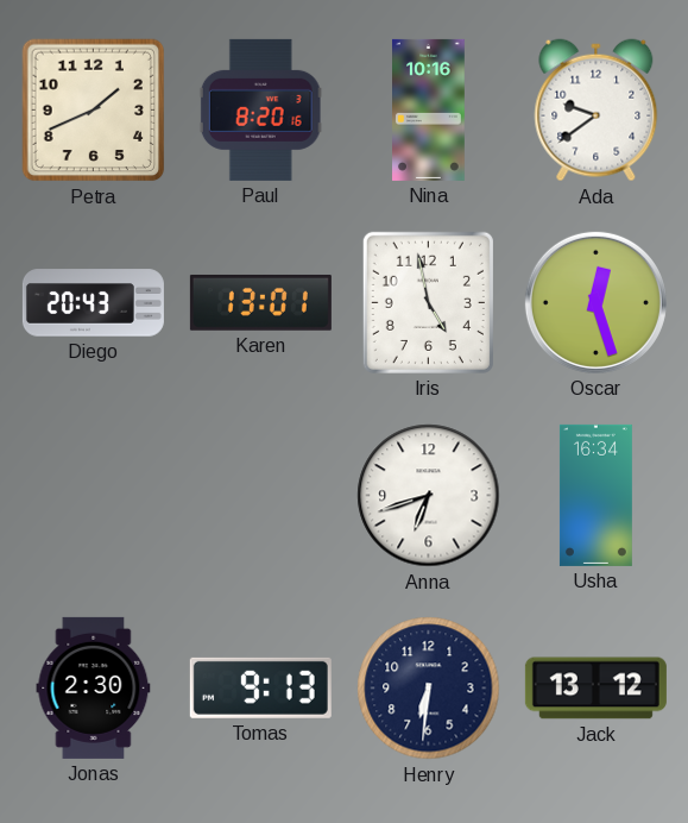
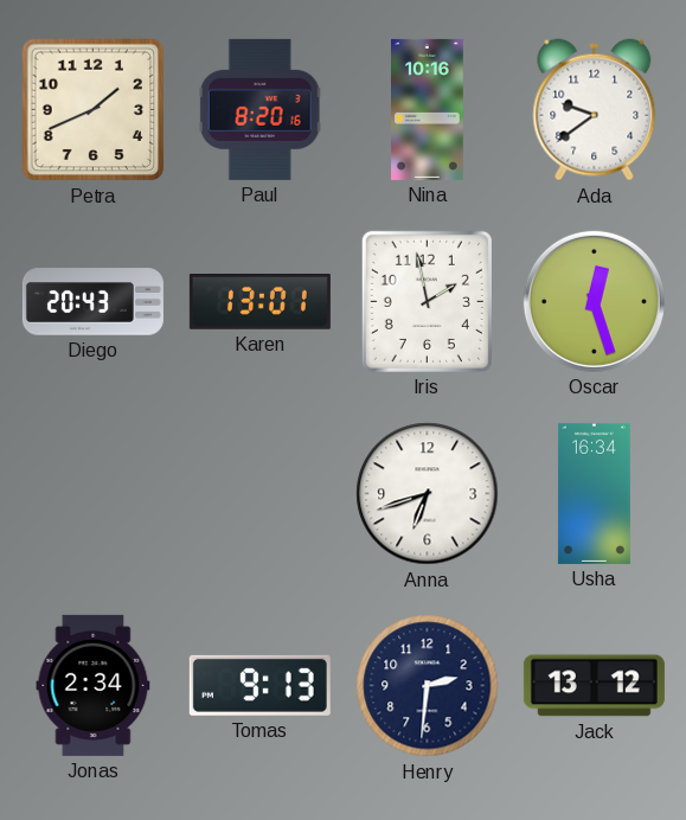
Iris: 4:58 -> 1:58
Jonas: 2:30 -> 2:34
Henry: 6:31 -> 2:31
